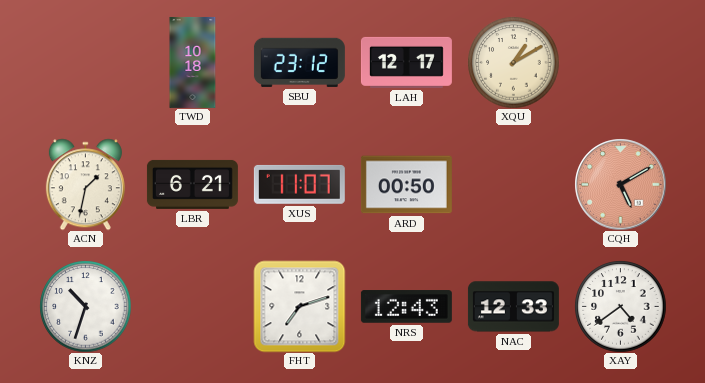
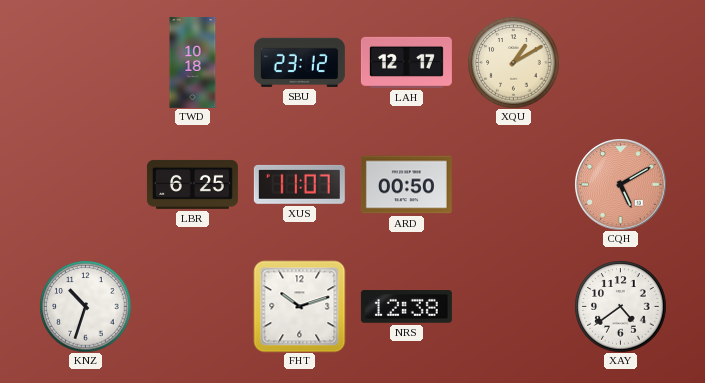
ACN: 1:32 -> none
LBR: 6:21 -> 6:25
FHT: 7:12 -> 10:12
NRS: 12:43 -> 12:38
NAC: 12:33 -> none
